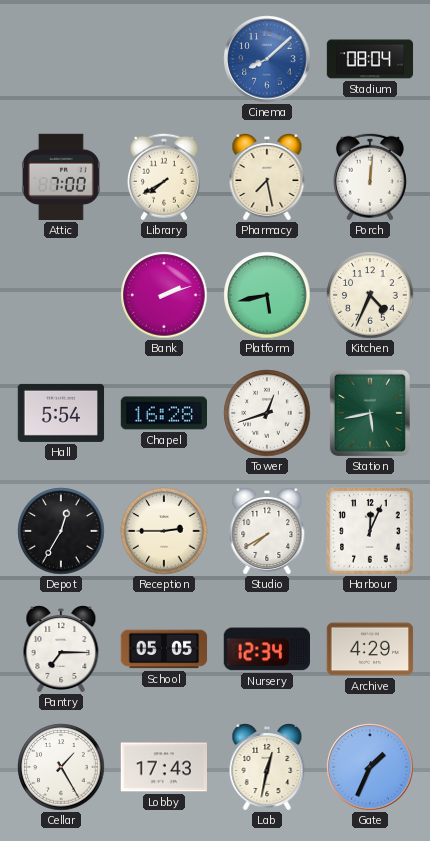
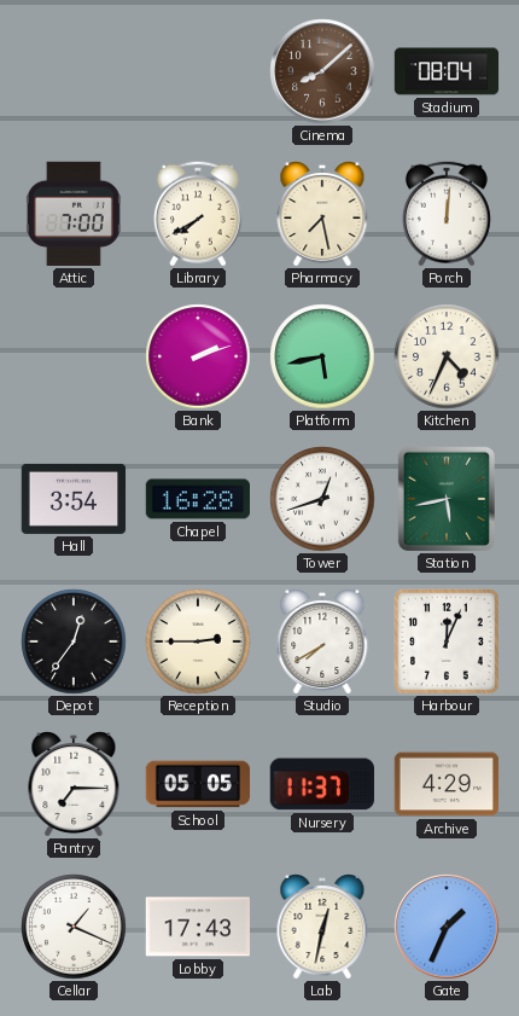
Cinema dial: blue -> brown
Hall: 5:54 -> 3:54
Depot: 12:35 -> 12:36
Nursery: 12:34 -> 11:37
Cellar: 1:25 -> 1:19
